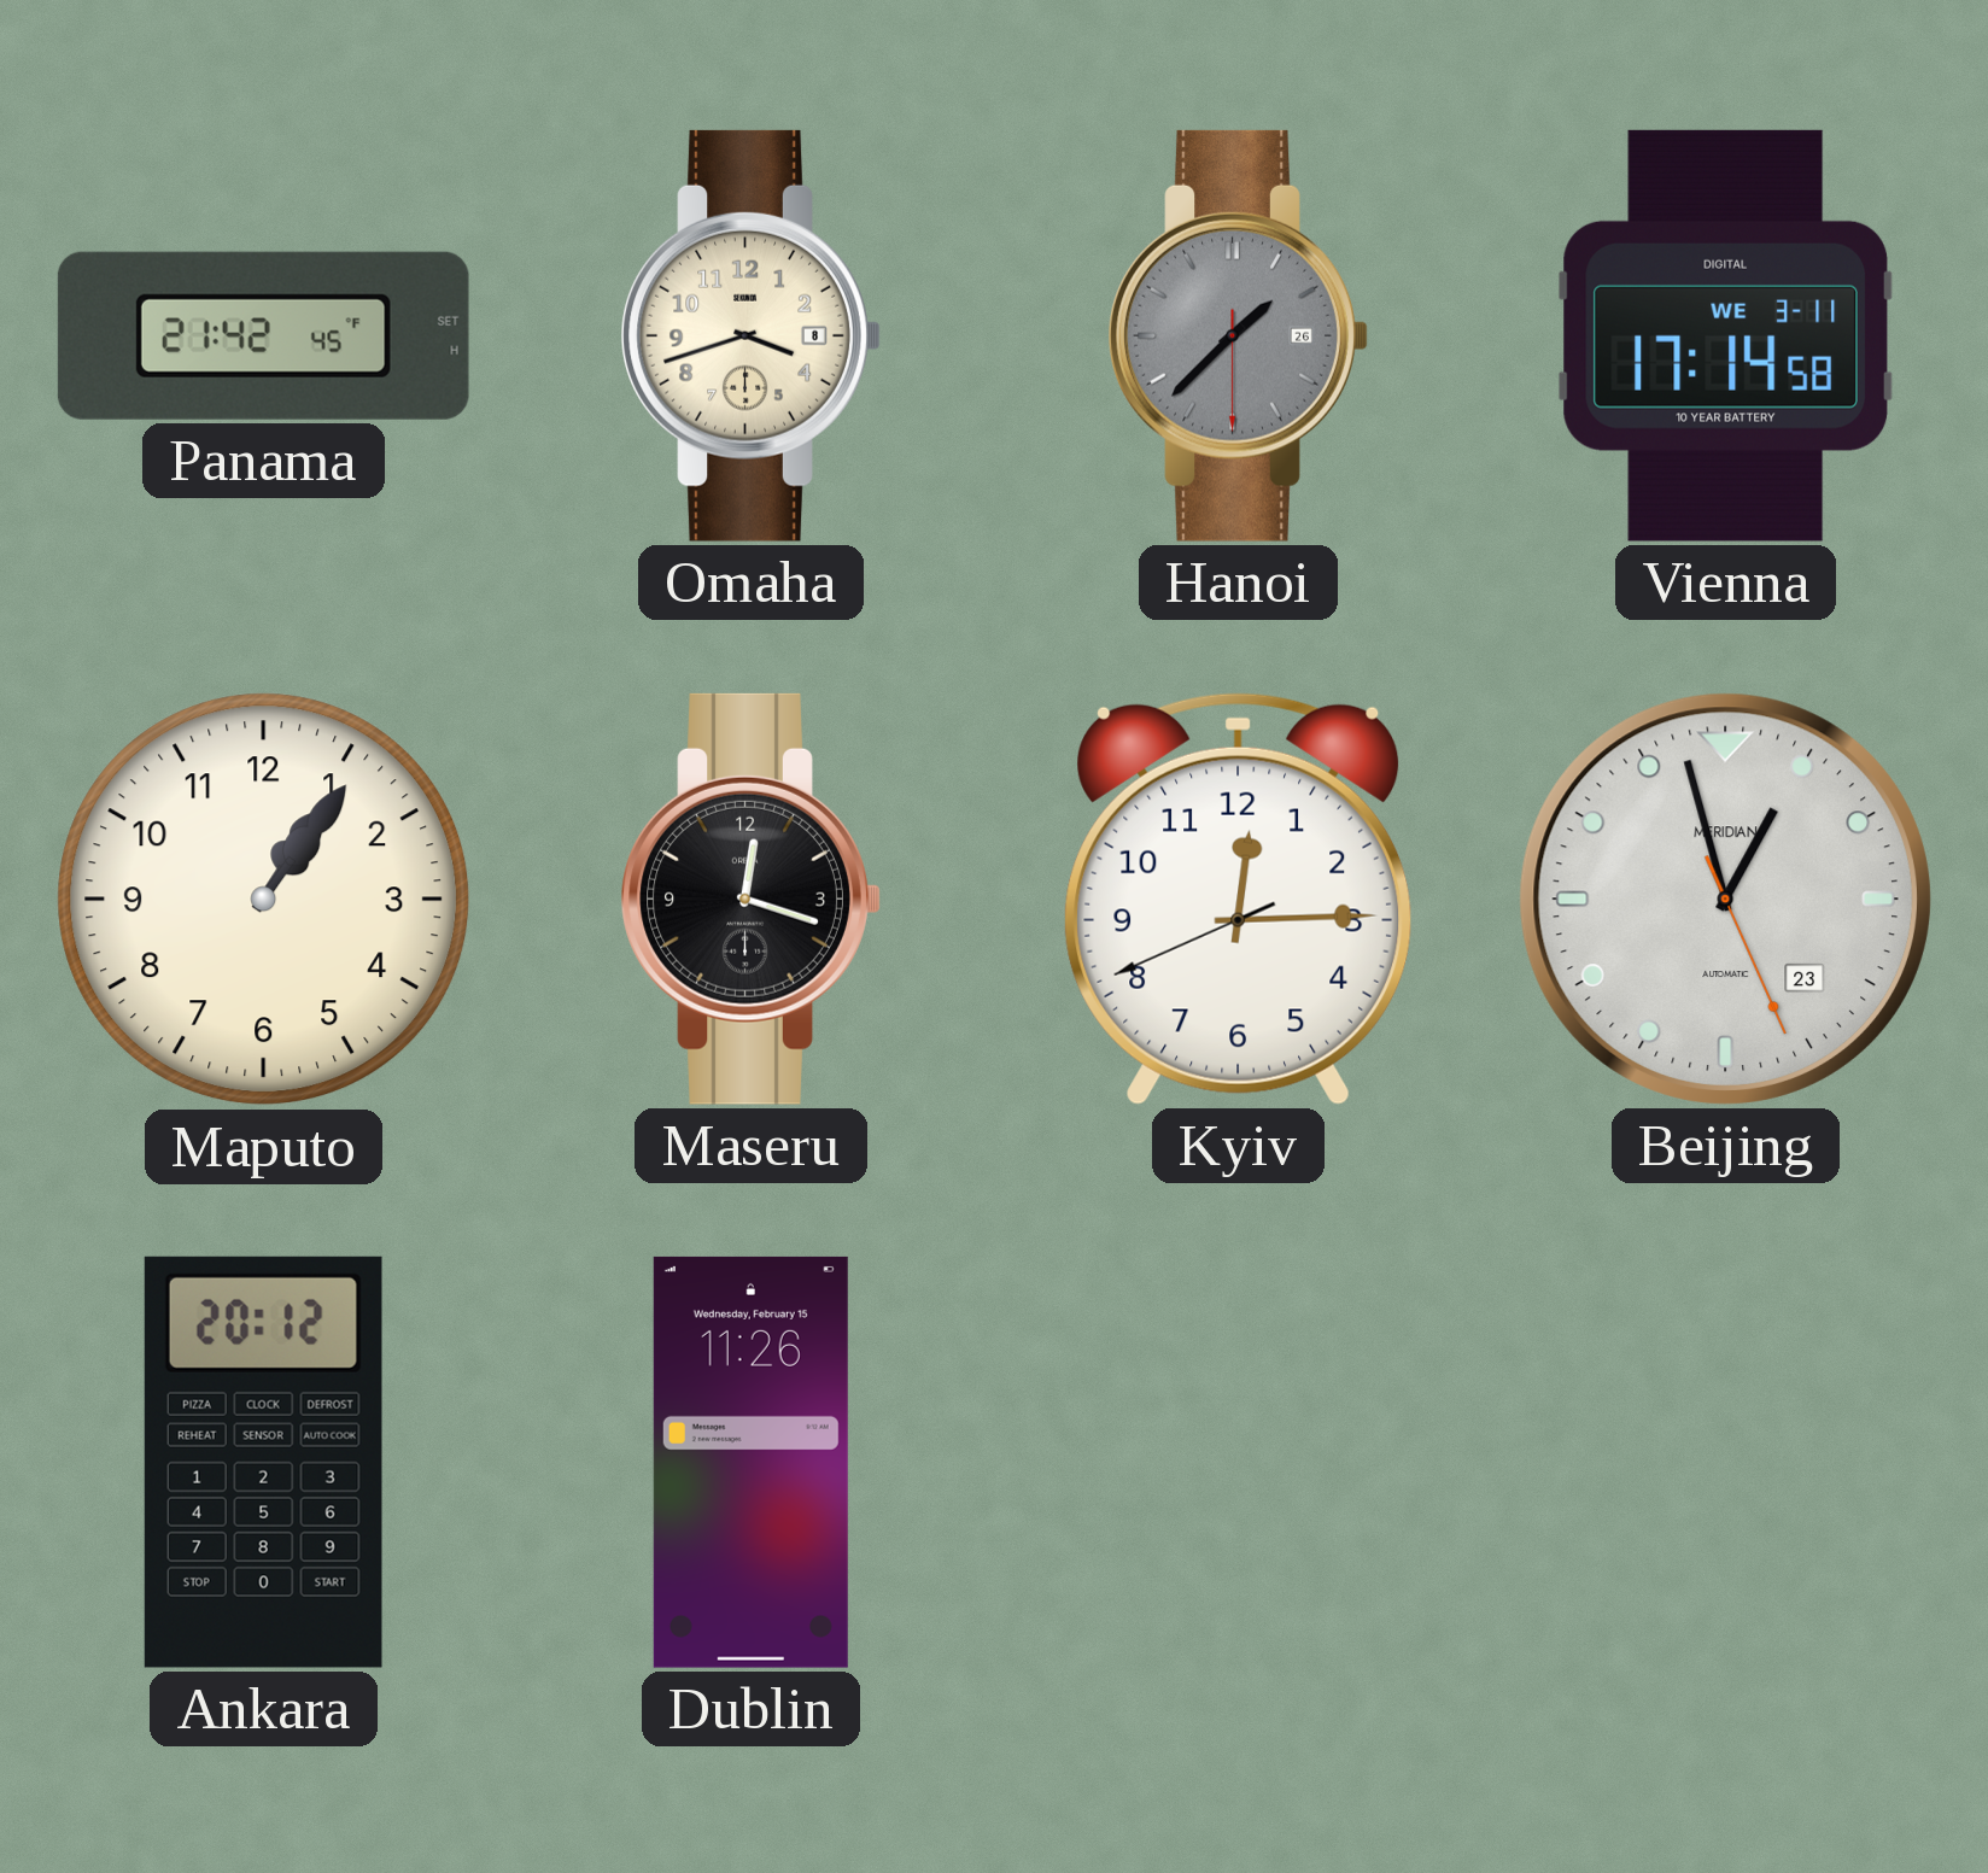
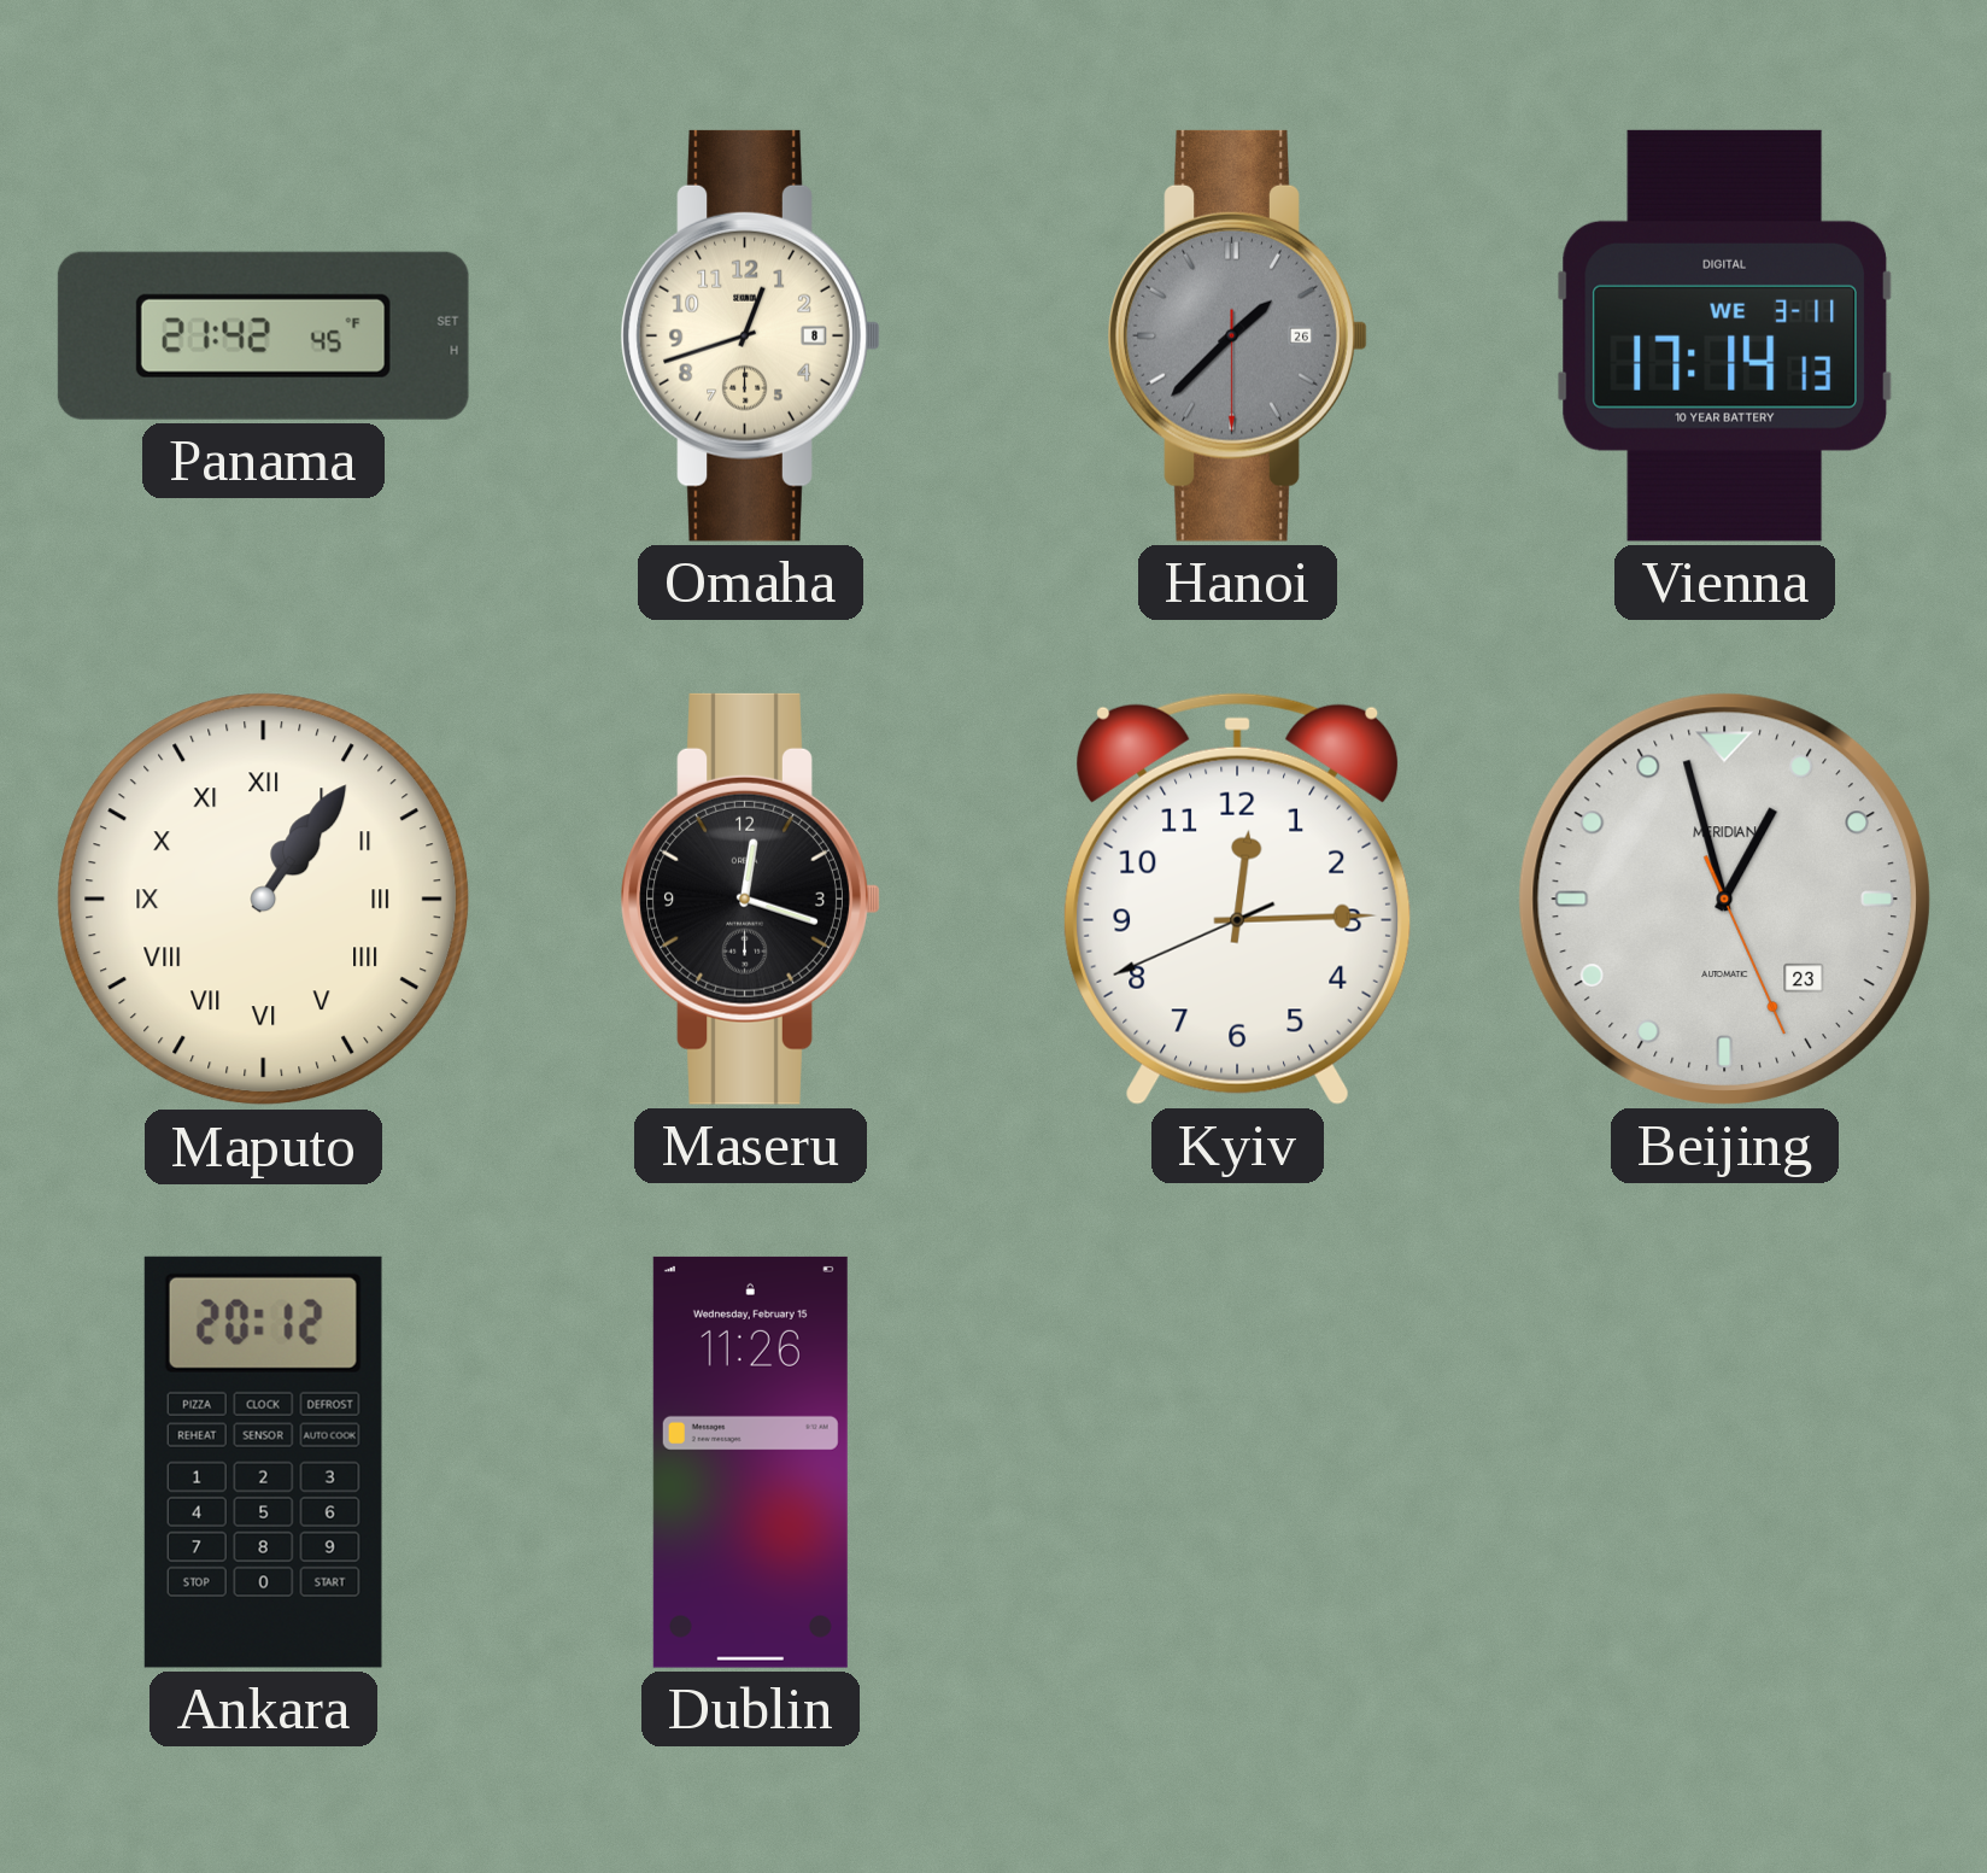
Omaha: 3:42 -> 12:42
Vienna: 17:14:58 -> 17:14:13
Maputo numerals: Arabic -> Roman
